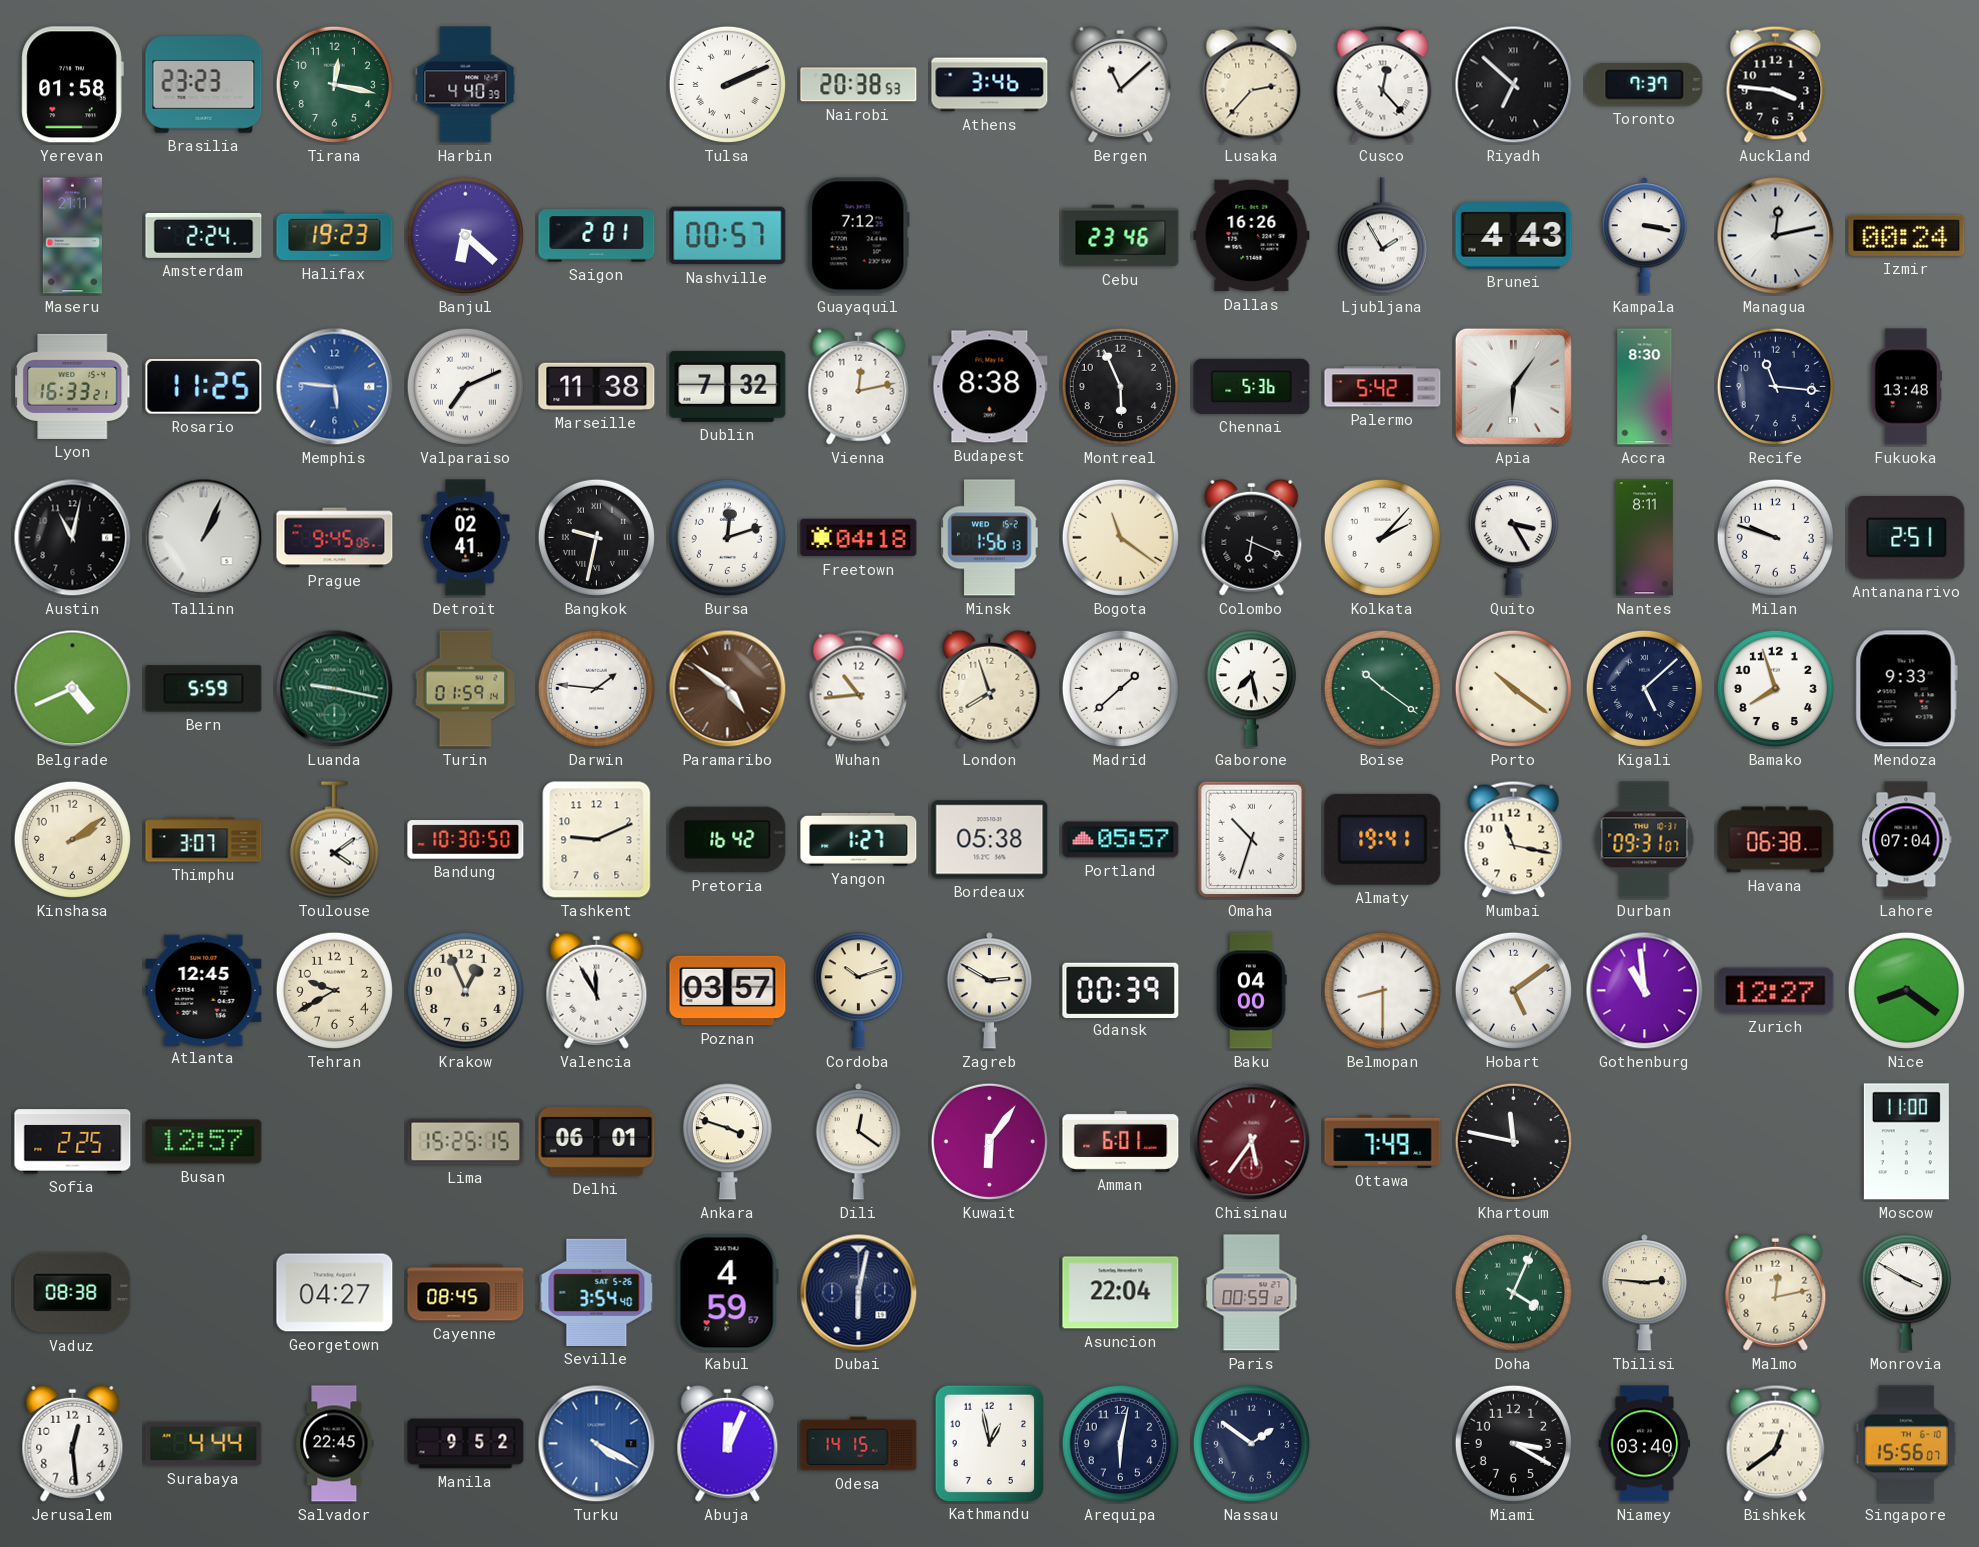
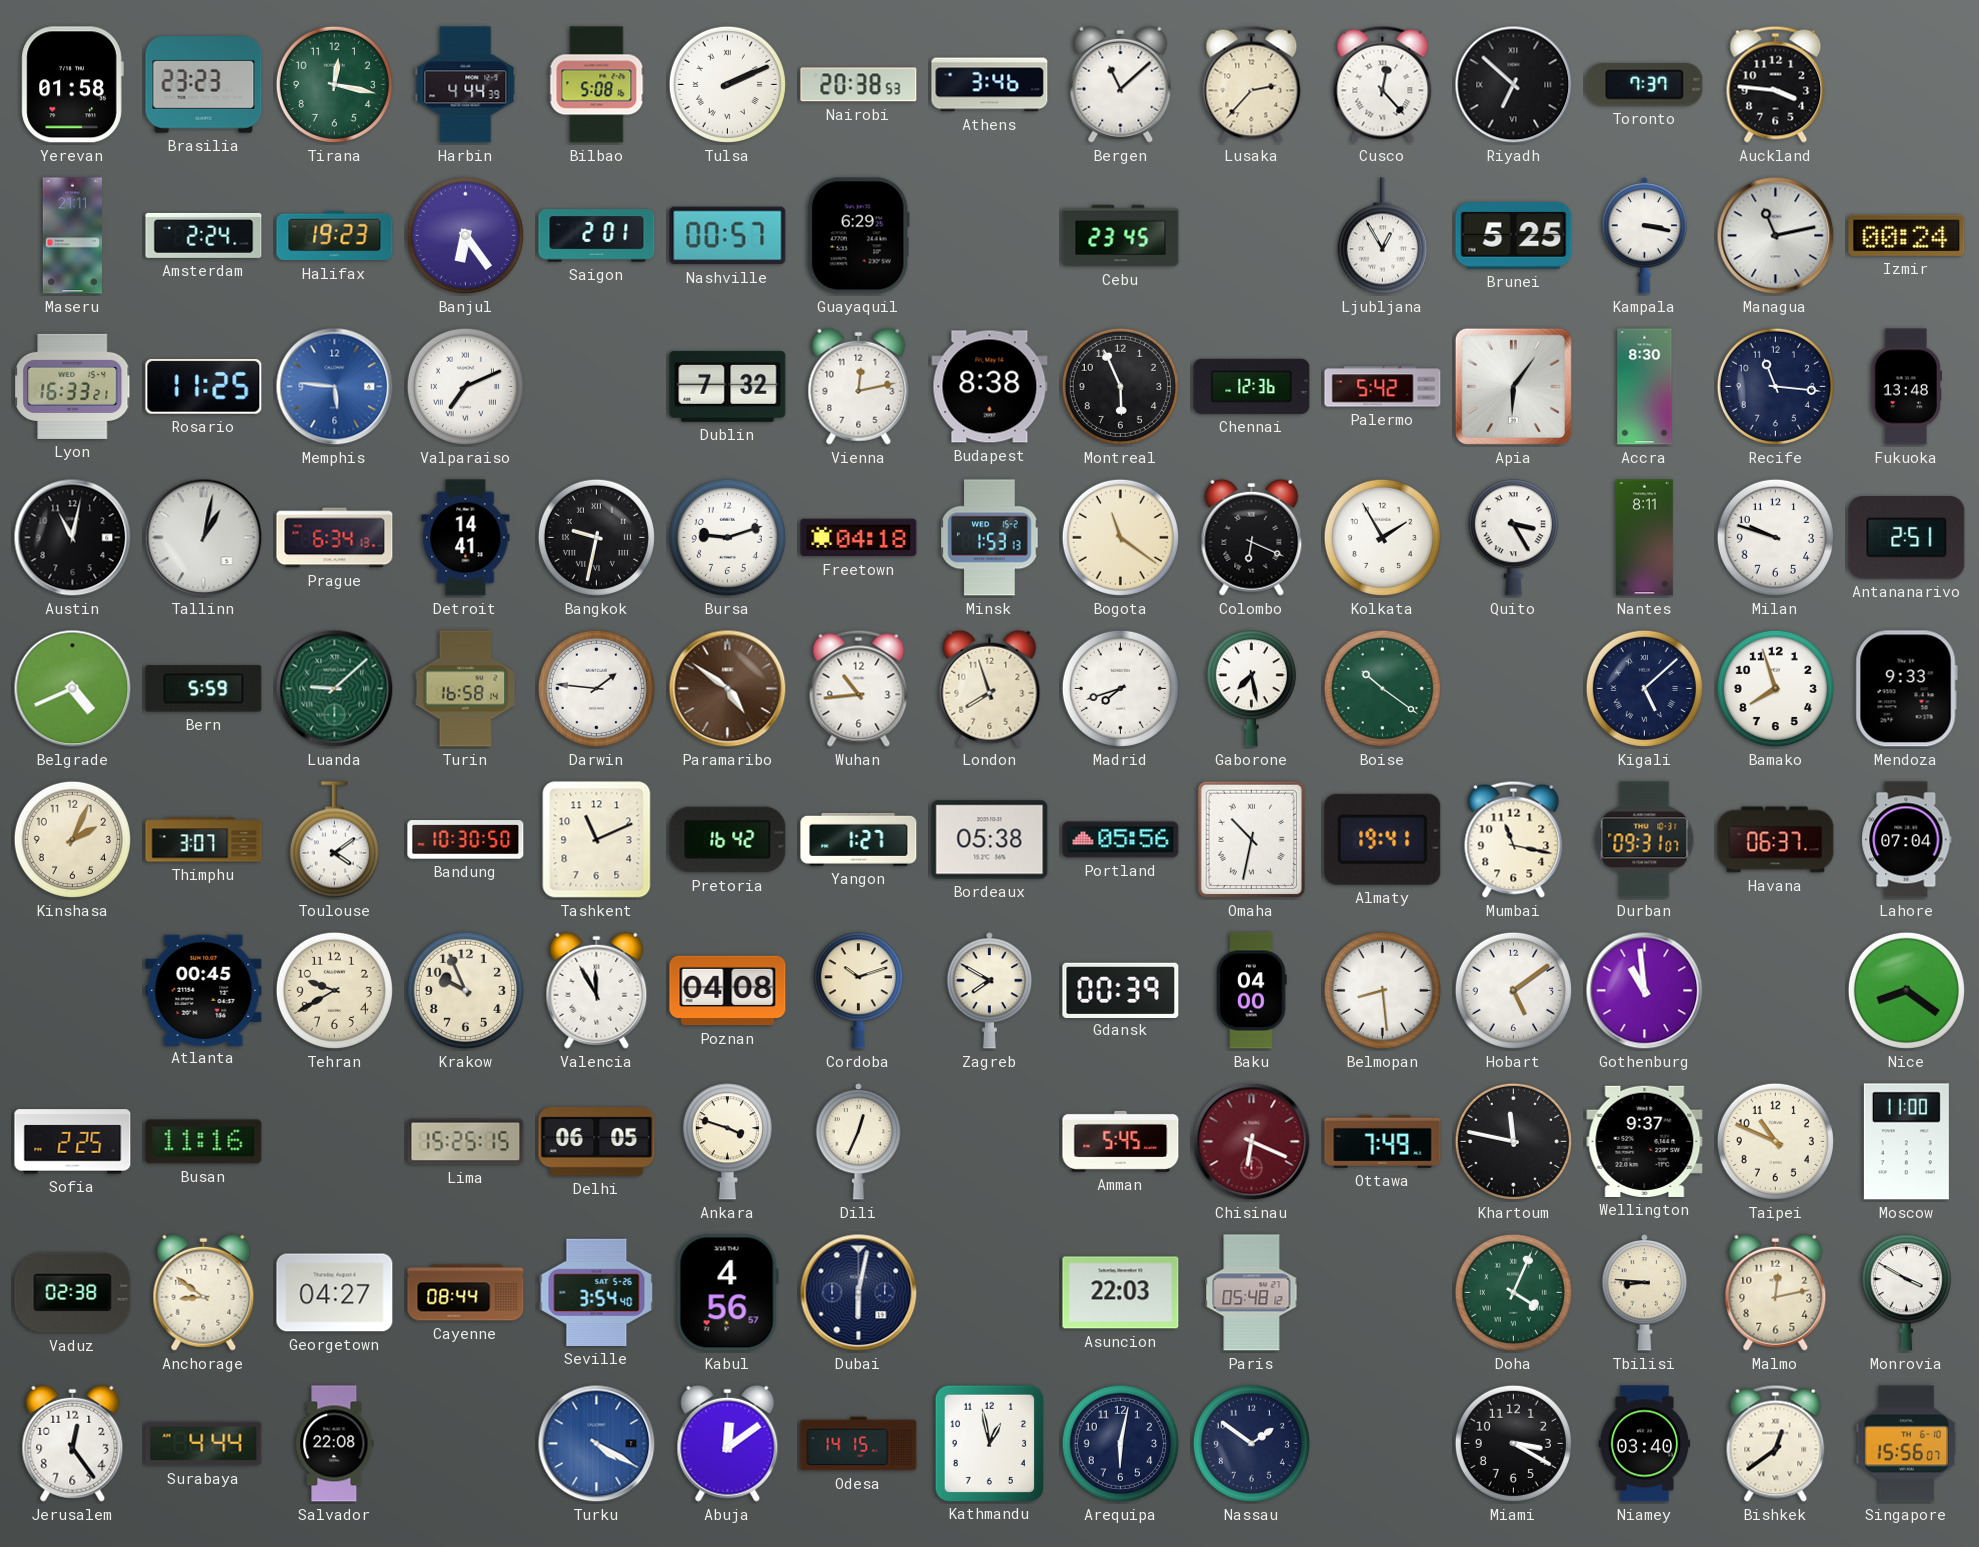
Harbin: 4:40 -> 4:44
Bilbao: none -> 5:08
Banjul: 6:22 -> 6:24
Guayaquil: 7:12 -> 6:29
Cebu: 23:46 -> 23:45
Dallas: 16:26 -> none
Ljubljana: 1:55 -> 12:55
Brunei: 4:43 -> 5:25
Managua: 12:13 -> 11:13
Marseille: 11:38 -> none
Chennai: 5:36 -> 12:36
Tallinn: 1:04 -> 1:02
Prague: 9:45 -> 6:34
Detroit: 02:41 -> 14:41
Bursa: 12:12 -> 9:12
Minsk: 1:56 -> 1:53
Kolkata: 2:07 -> 1:55
Luanda: 9:17 -> 9:08
Turin: 01:59 -> 16:58
Madrid: 1:38 -> 7:42
Porto: 10:21 -> none
Kinshasa: 2:09 -> 2:04
Tashkent: 9:11 -> 11:11
Portland: 05:57 -> 05:56
Omaha: 10:33 -> 10:32
Havana: 06:38 -> 06:37
Atlanta: 12:45 -> 00:45
Krakow: 12:56 -> 9:56
Poznan: 03:57 -> 04:08
Zagreb: 2:50 -> 7:50
Belmopan: 8:30 -> 8:29
Zurich: 12:27 -> none
Busan: 12:57 -> 11:16
Delhi: 06:01 -> 06:05
Dili: 12:21 -> 12:34
Kuwait: 6:06 -> none
Amman: 6:01 -> 5:45
Chisinau: 5:36 -> 6:19
Wellington: none -> 9:37
Taipei: none -> 10:49
Vaduz: 08:38 -> 02:38
Anchorage: none -> 8:51
Cayenne: 08:45 -> 08:44
Kabul: 4:59 -> 4:56
Asuncion: 22:04 -> 22:03
Paris: 00:59 -> 05:48
Tbilisi: 2:46 -> 8:46
Jerusalem: 12:29 -> 12:24
Salvador: 22:45 -> 22:08
Manila: 9:52 -> none
Abuja: 12:04 -> 12:09
